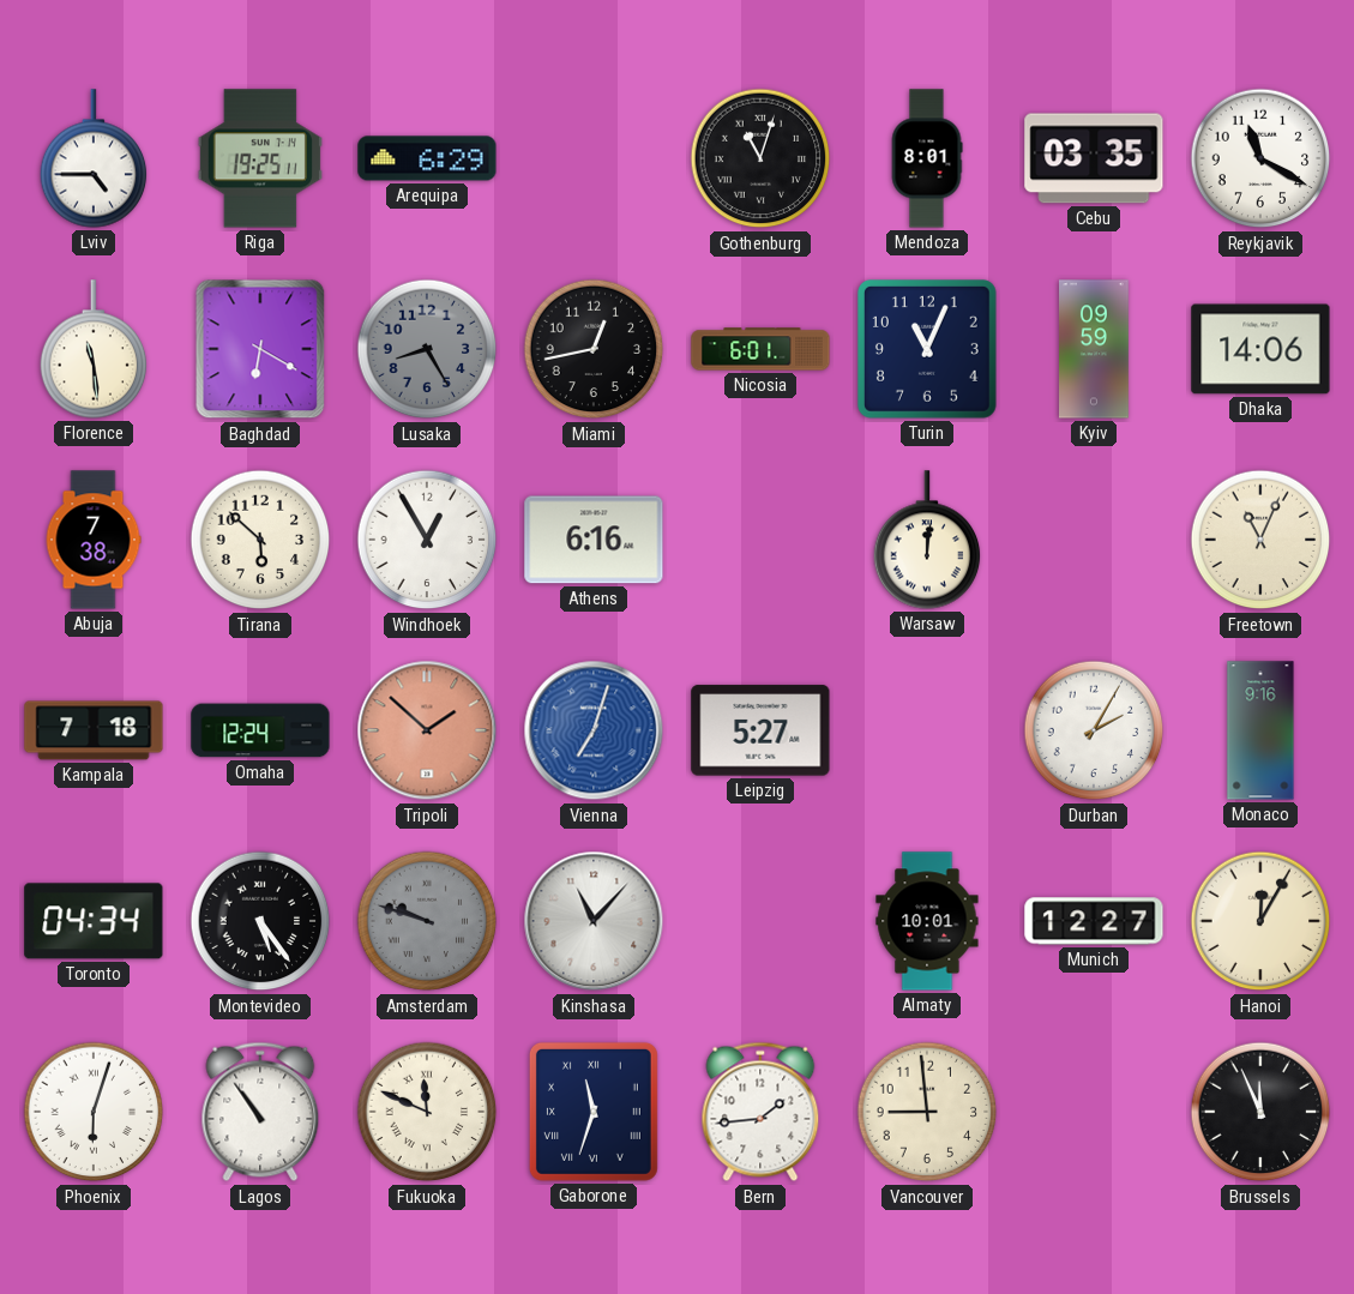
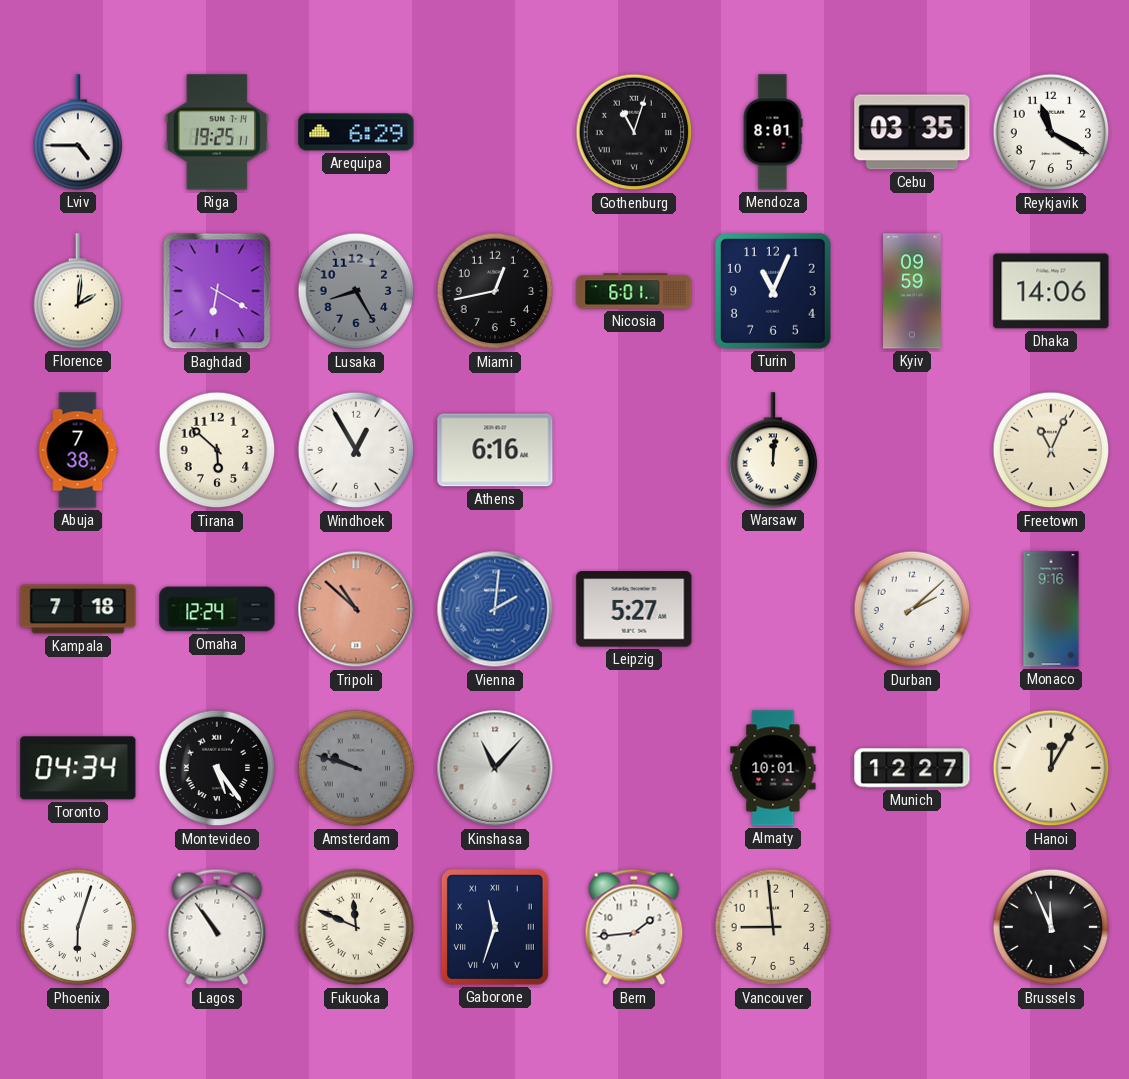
Florence: 11:29 -> 2:01
Tripoli: 1:52 -> 10:52
Vienna: 7:03 -> 2:01
Durban: 2:05 -> 2:08
